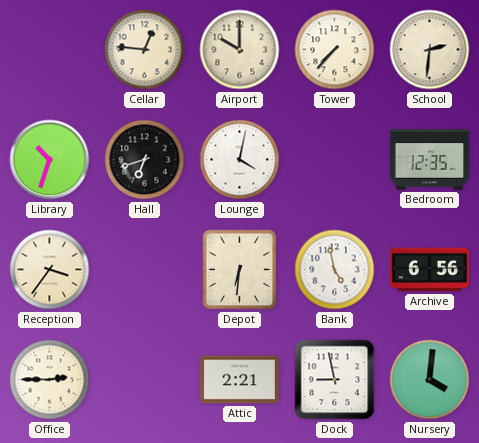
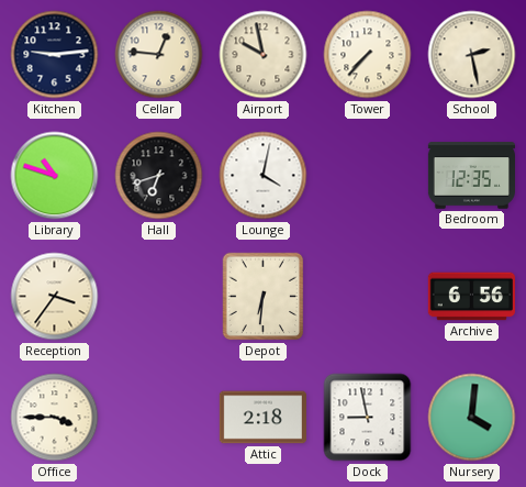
Kitchen: none -> 9:14
Airport: 10:00 -> 9:58
School: 2:31 -> 2:28
Library: 10:33 -> 10:48
Bank: 4:58 -> none
Office: 2:45 -> 3:45
Attic: 2:21 -> 2:18
